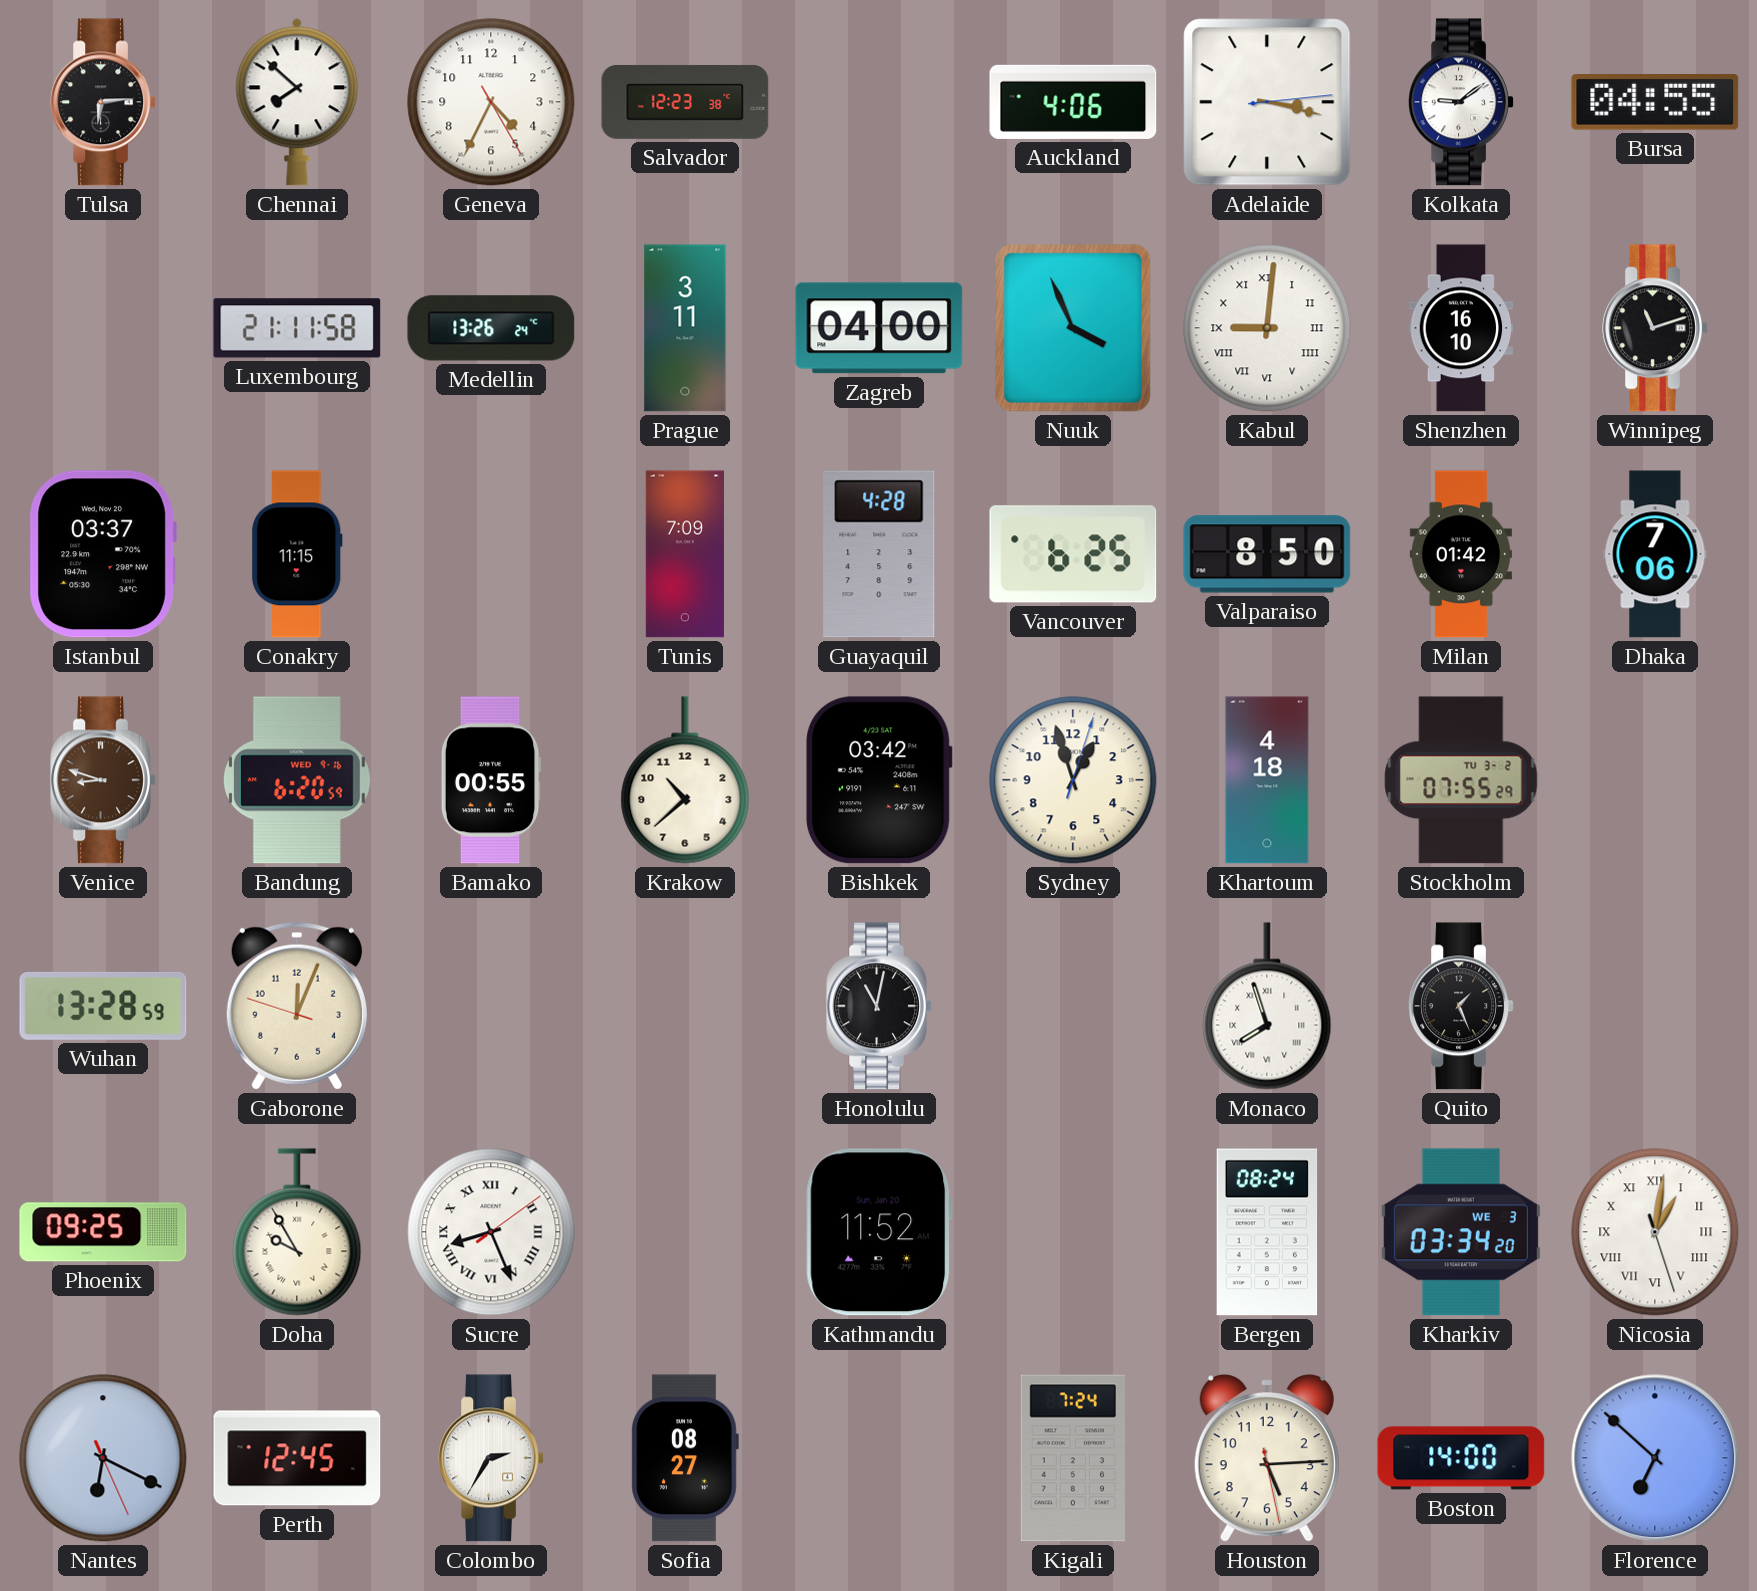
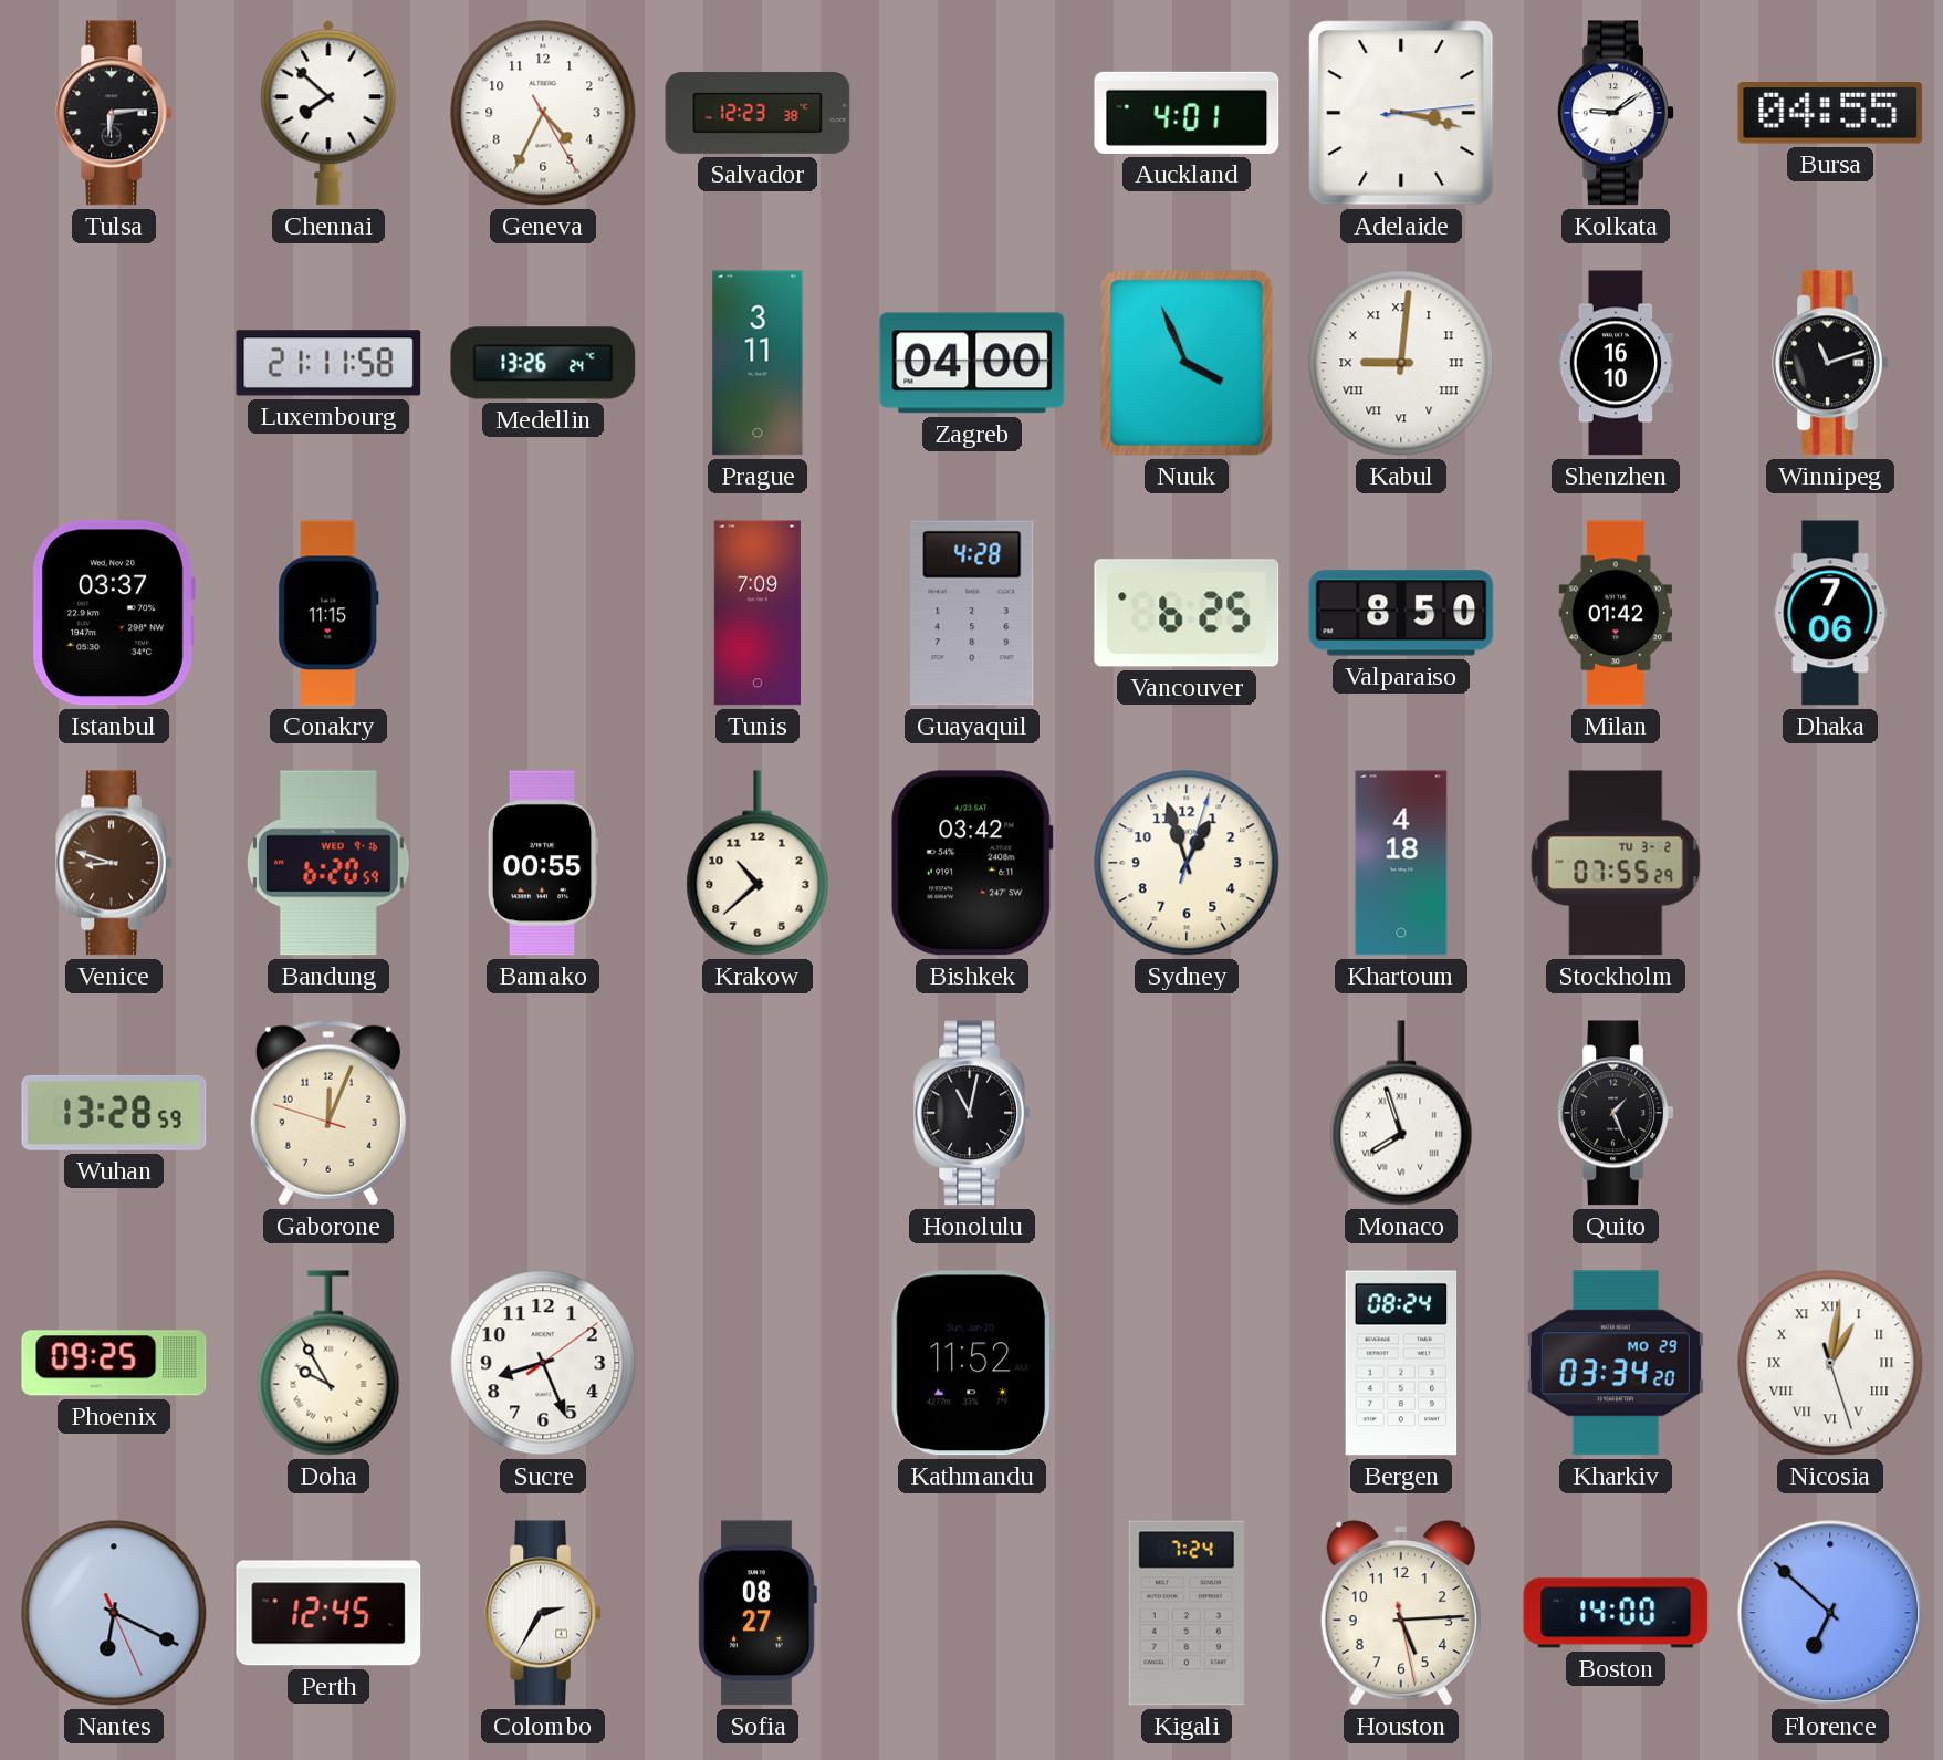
Auckland: 4:06 -> 4:01
Sucre numerals: Roman -> Arabic
Kharkiv date: WE 3 -> MO 29
